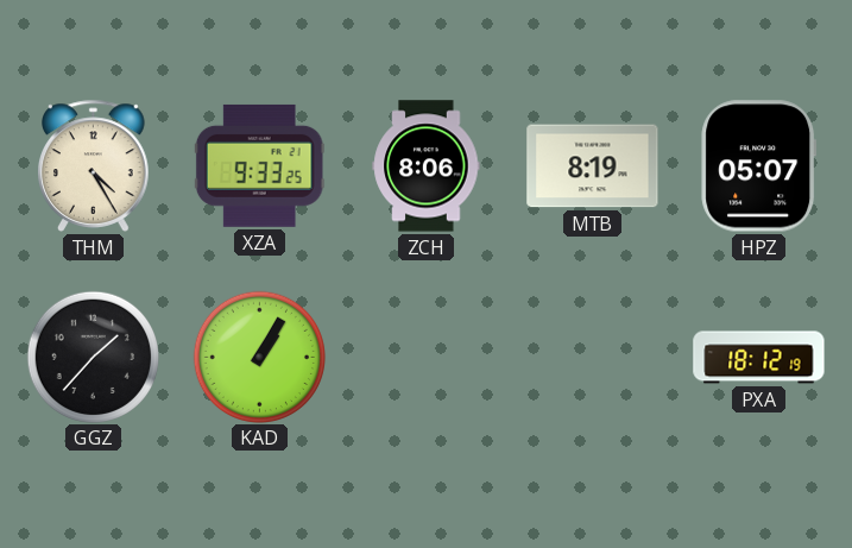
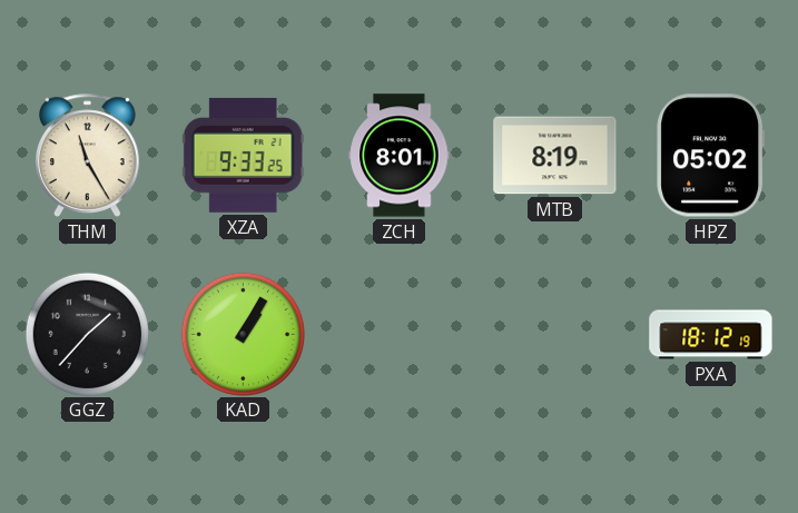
THM: 4:25 -> 11:25
ZCH: 8:06 -> 8:01
HPZ: 05:07 -> 05:02
